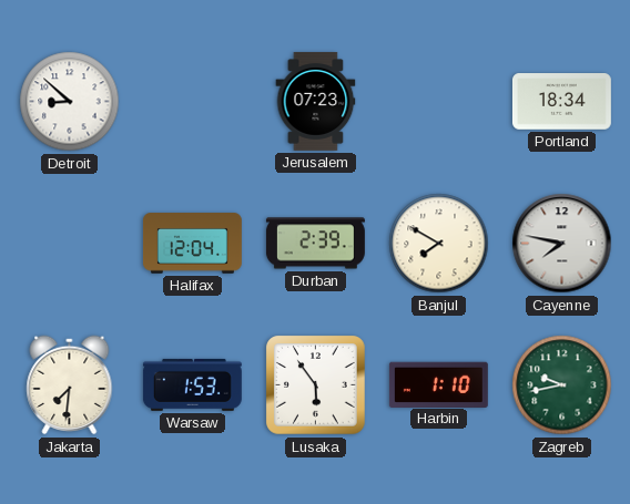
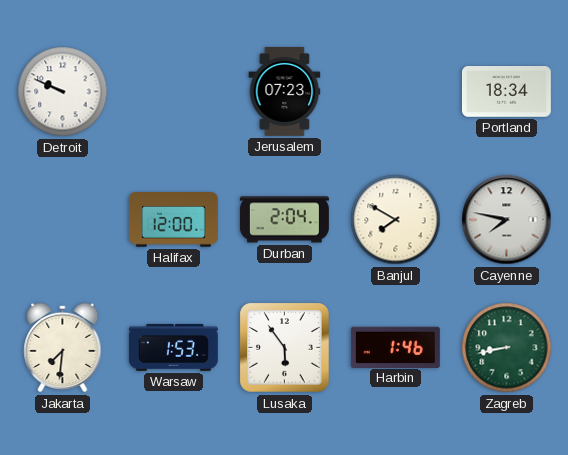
Detroit: 8:52 -> 9:49
Halifax: 12:04 -> 12:00
Durban: 2:39 -> 2:04
Harbin: 1:10 -> 1:46
Zagreb: 9:43 -> 8:43
